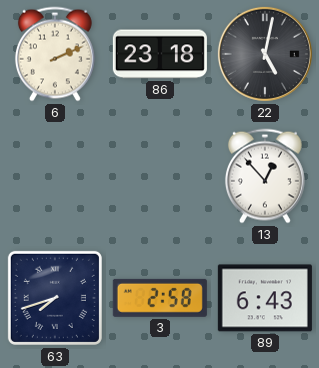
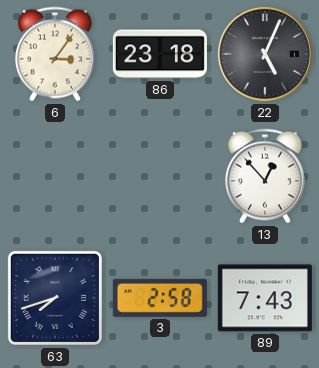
6: 2:11 -> 3:06
22: 5:02 -> 5:04
89: 6:43 -> 7:43
